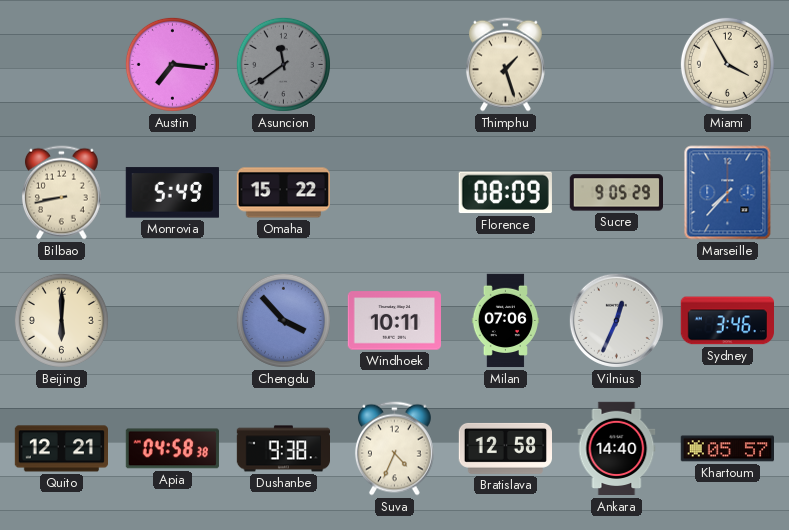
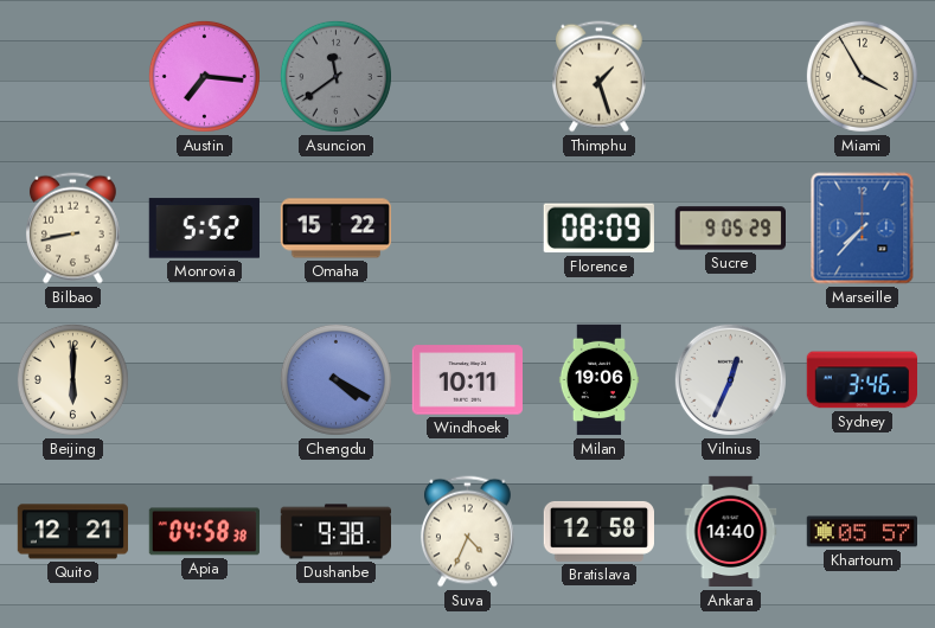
Monrovia: 5:49 -> 5:52
Chengdu: 3:53 -> 4:20
Milan: 07:06 -> 19:06
